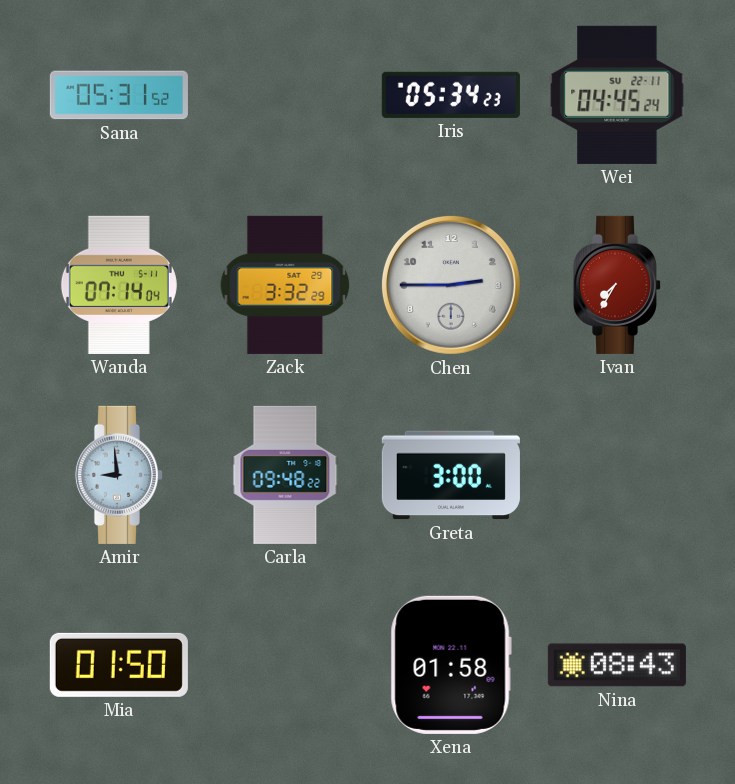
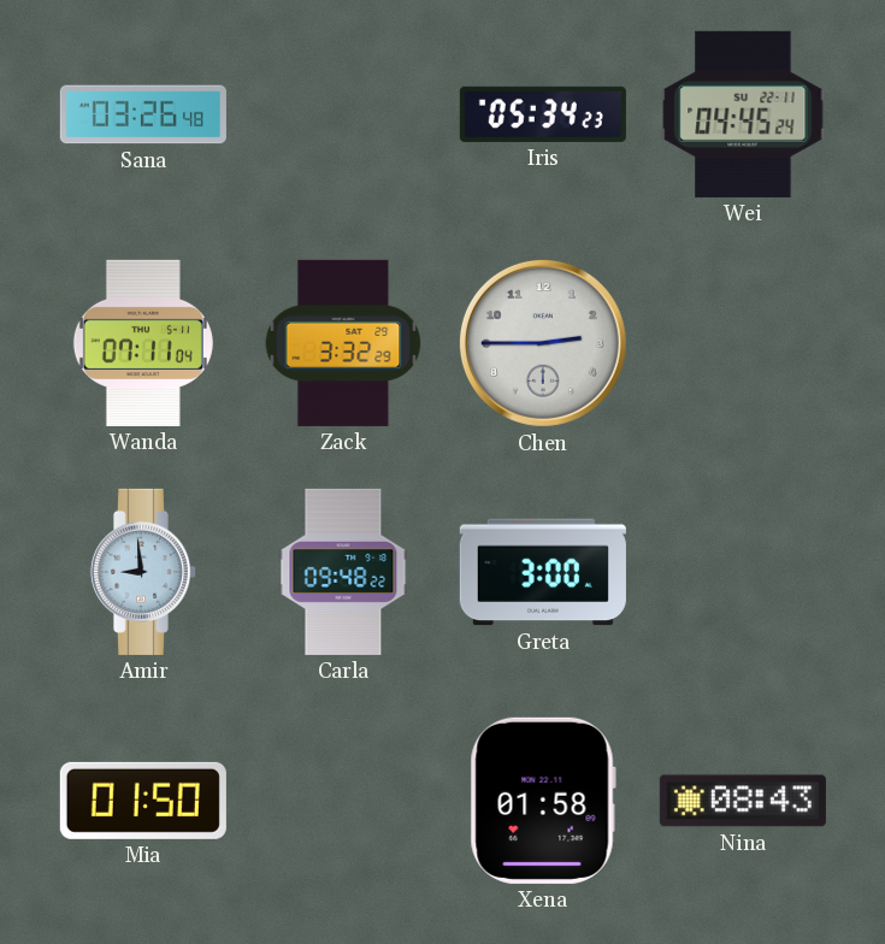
Sana: 05:31 -> 03:26
Wanda: 07:14 -> 07:11
Ivan: 7:35 -> none
